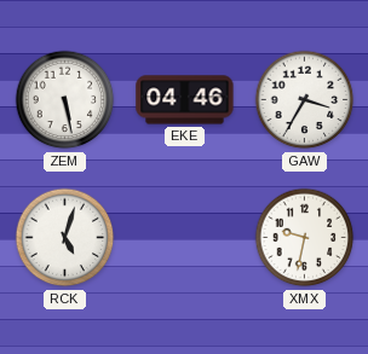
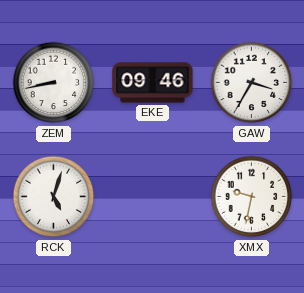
ZEM: 5:28 -> 8:43
EKE: 04:46 -> 09:46
